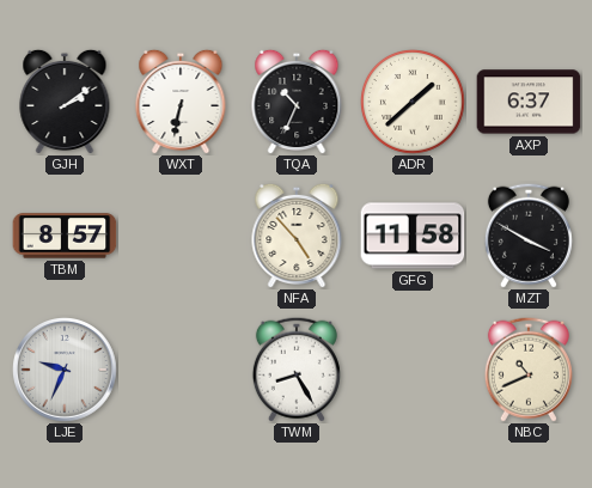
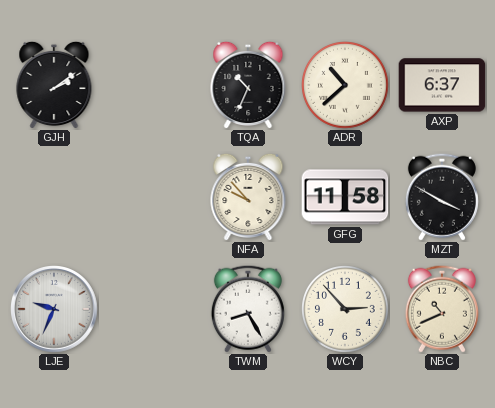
WXT: 6:32 -> none
ADR: 1:38 -> 10:38
TBM: 8:57 -> none
NFA: 4:53 -> 9:53
WCY: none -> 2:53
